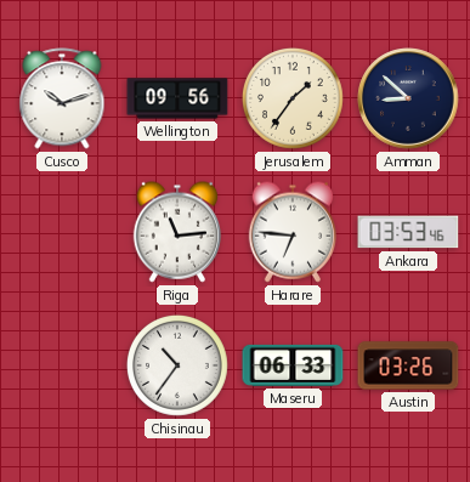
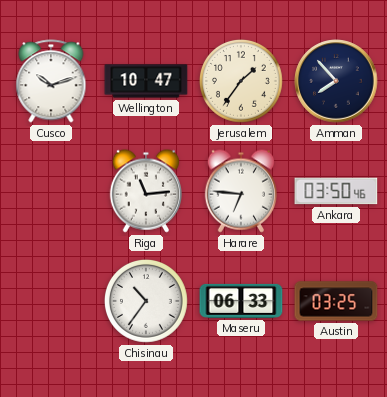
Wellington: 09:56 -> 10:47
Amman: 8:52 -> 7:53
Ankara: 03:53 -> 03:50
Austin: 03:26 -> 03:25
